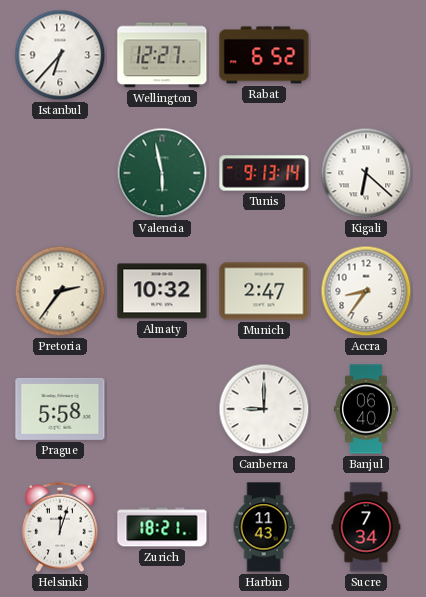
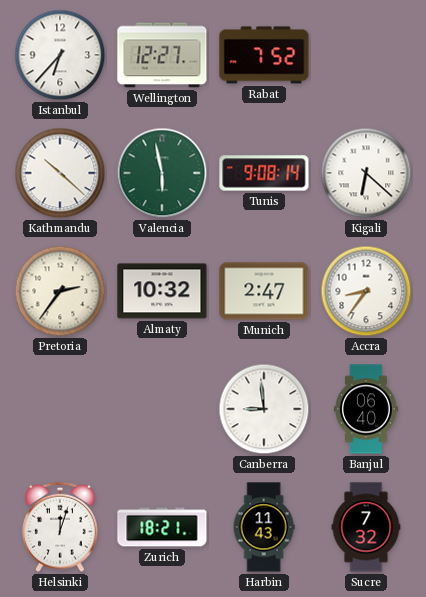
Rabat: 6:52 -> 7:52
Kathmandu: none -> 10:22
Tunis: 9:13 -> 9:08
Prague: 5:58 -> none
Canberra: 9:00 -> 8:59
Sucre: 7:34 -> 7:32
